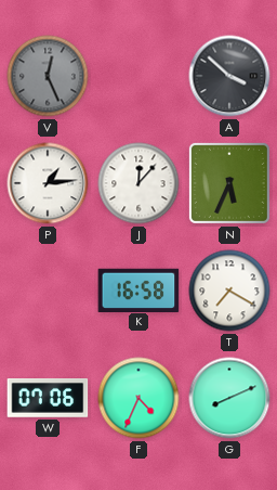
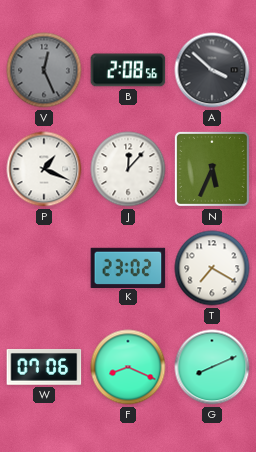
B: none -> 2:08
P: 1:14 -> 1:19
K: 16:58 -> 23:02
F: 4:34 -> 8:19
